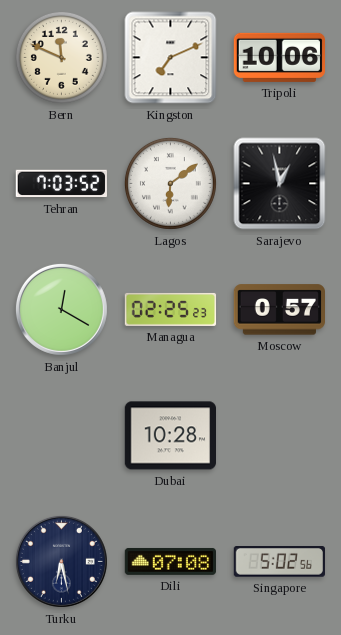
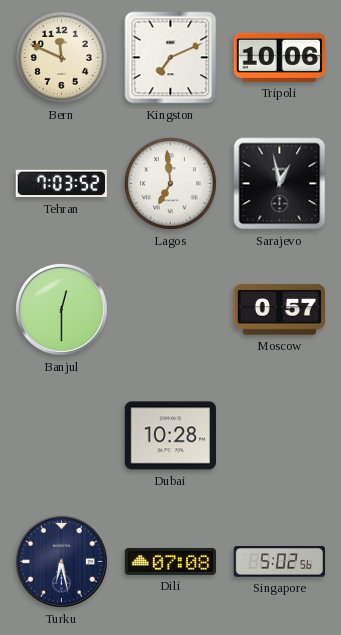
Lagos: 6:09 -> 6:59
Banjul: 12:20 -> 12:30
Managua: 02:25 -> none
